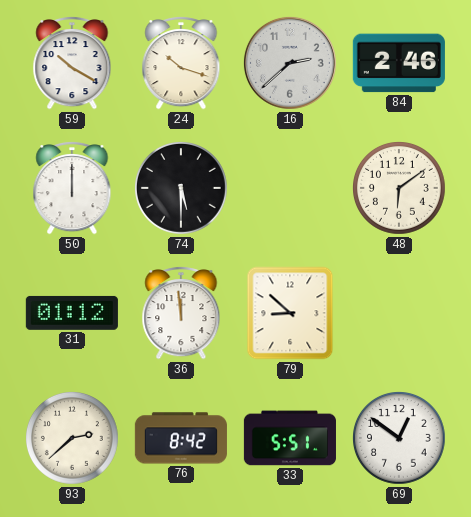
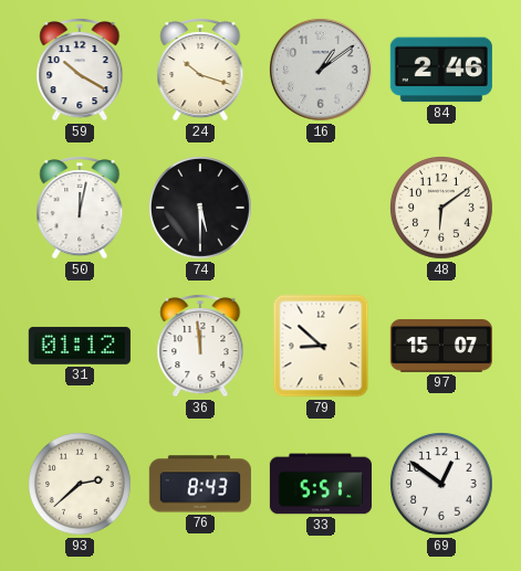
16: 2:38 -> 1:09
50: 12:00 -> 12:02
97: none -> 15:07
76: 8:42 -> 8:43
